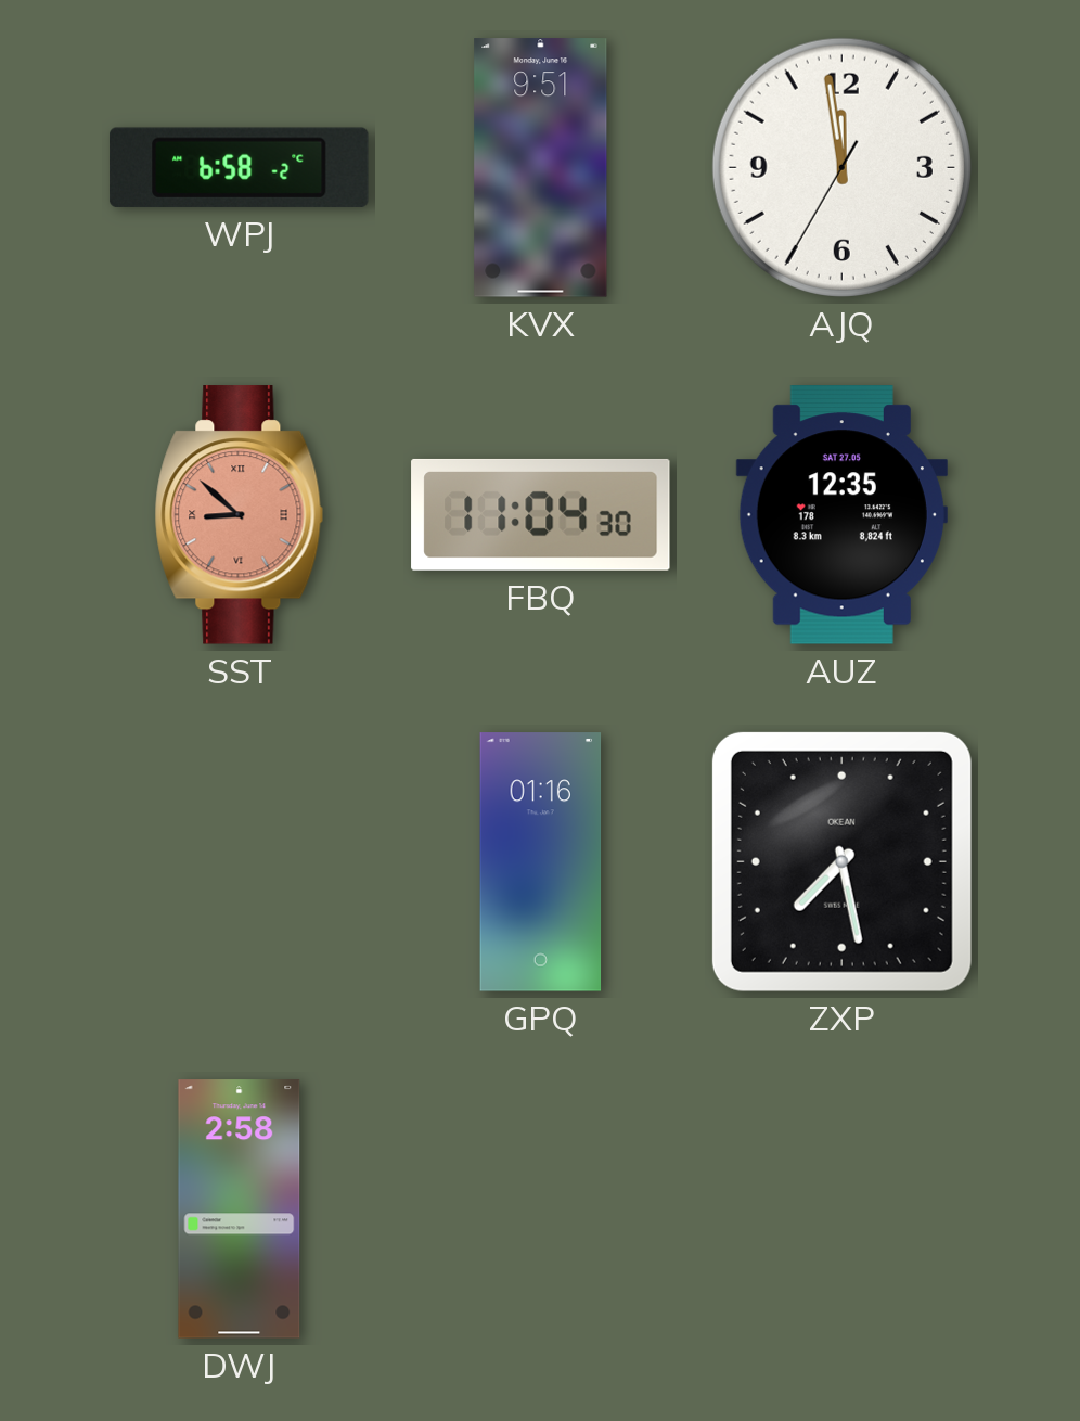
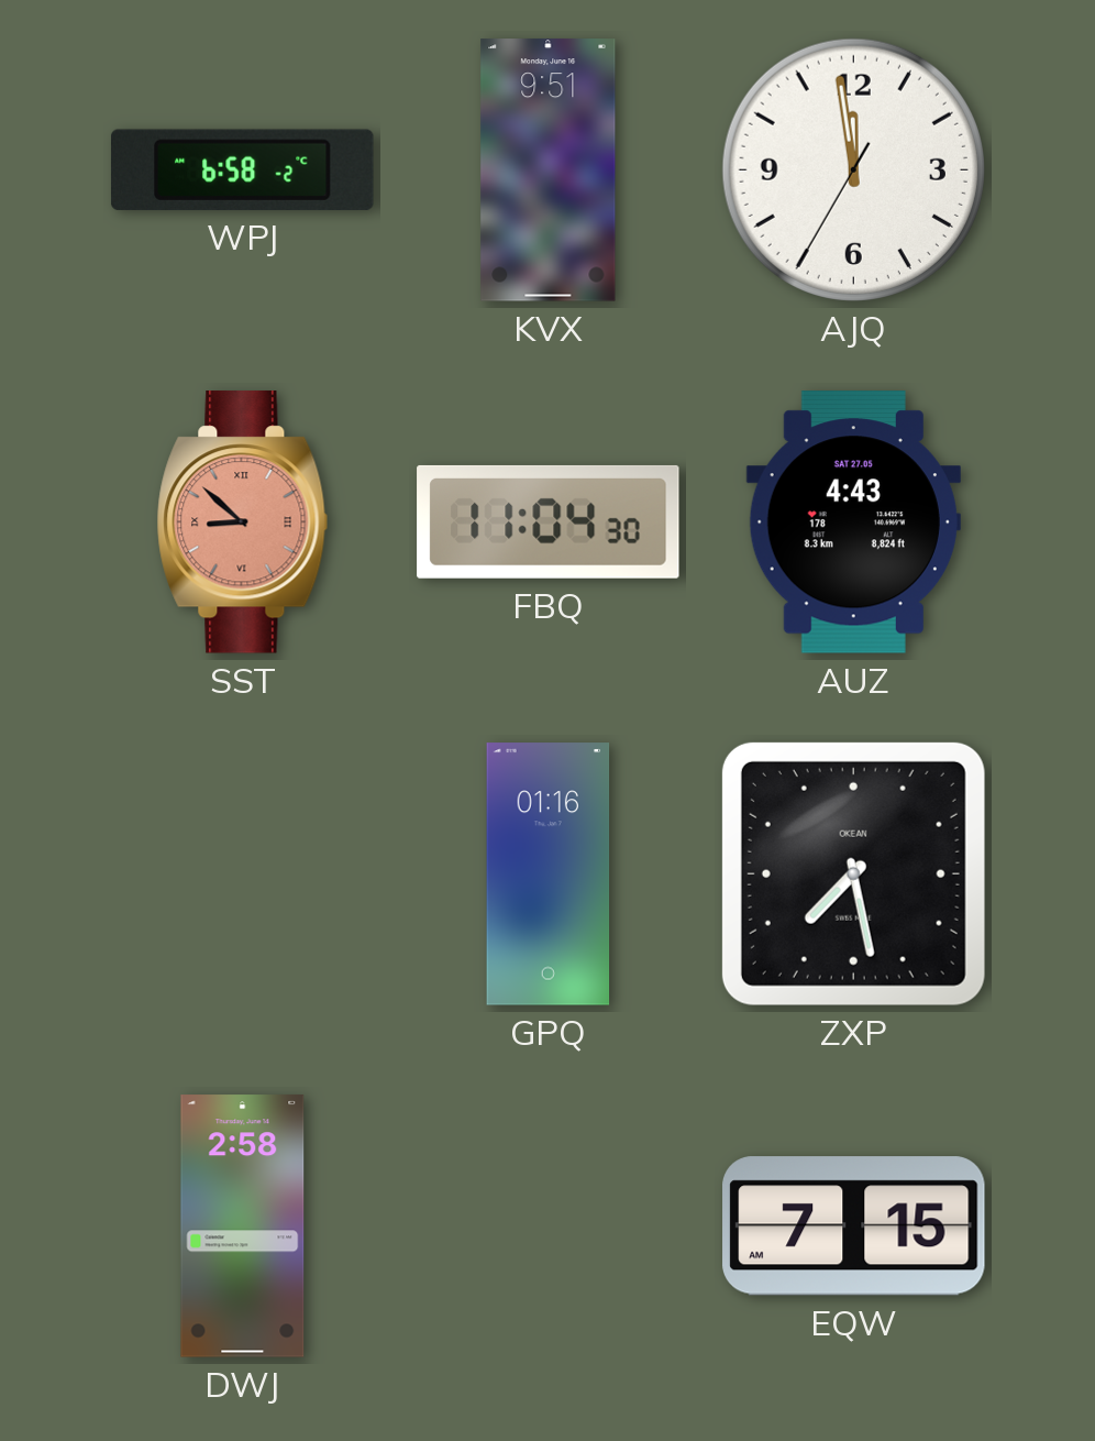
AUZ: 12:35 -> 4:43
EQW: none -> 7:15
